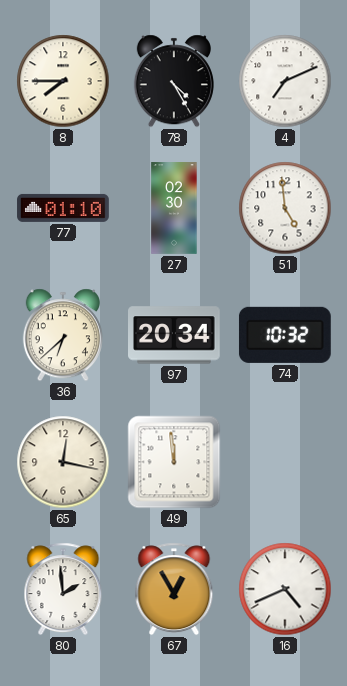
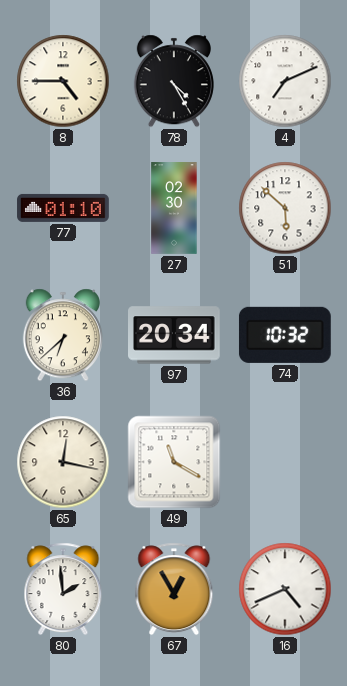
8: 7:45 -> 4:45
51: 4:59 -> 5:52
49: 11:59 -> 11:20
